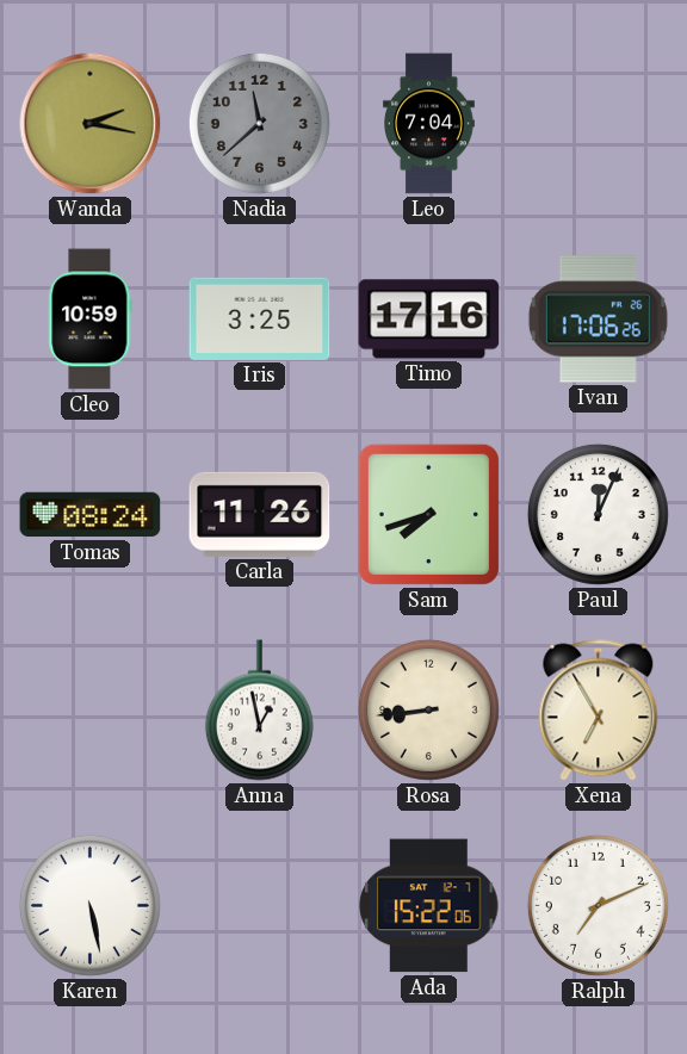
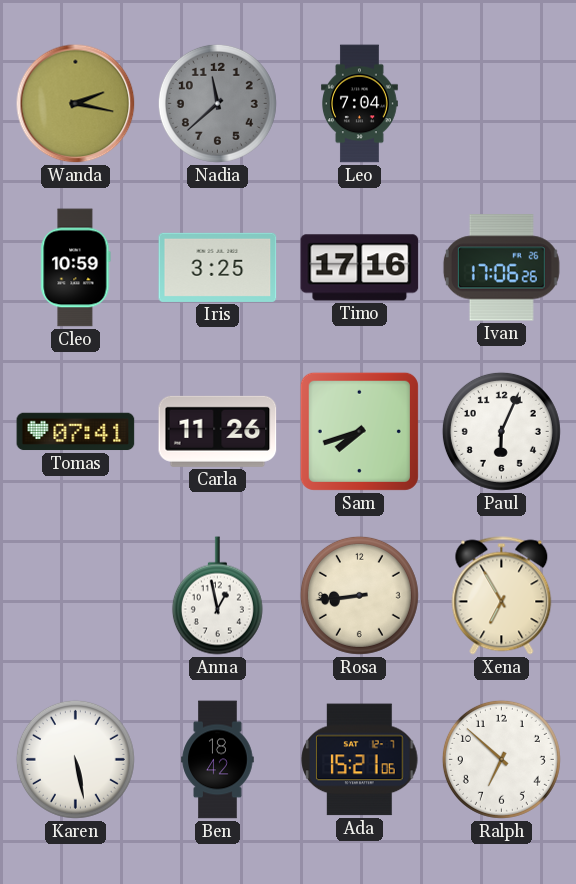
Tomas: 08:24 -> 07:41
Paul: 12:04 -> 6:04
Ben: none -> 18:42
Ada: 15:22 -> 15:21
Ralph: 7:11 -> 6:52
